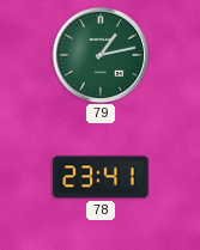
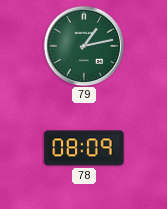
78: 23:41 -> 08:09
